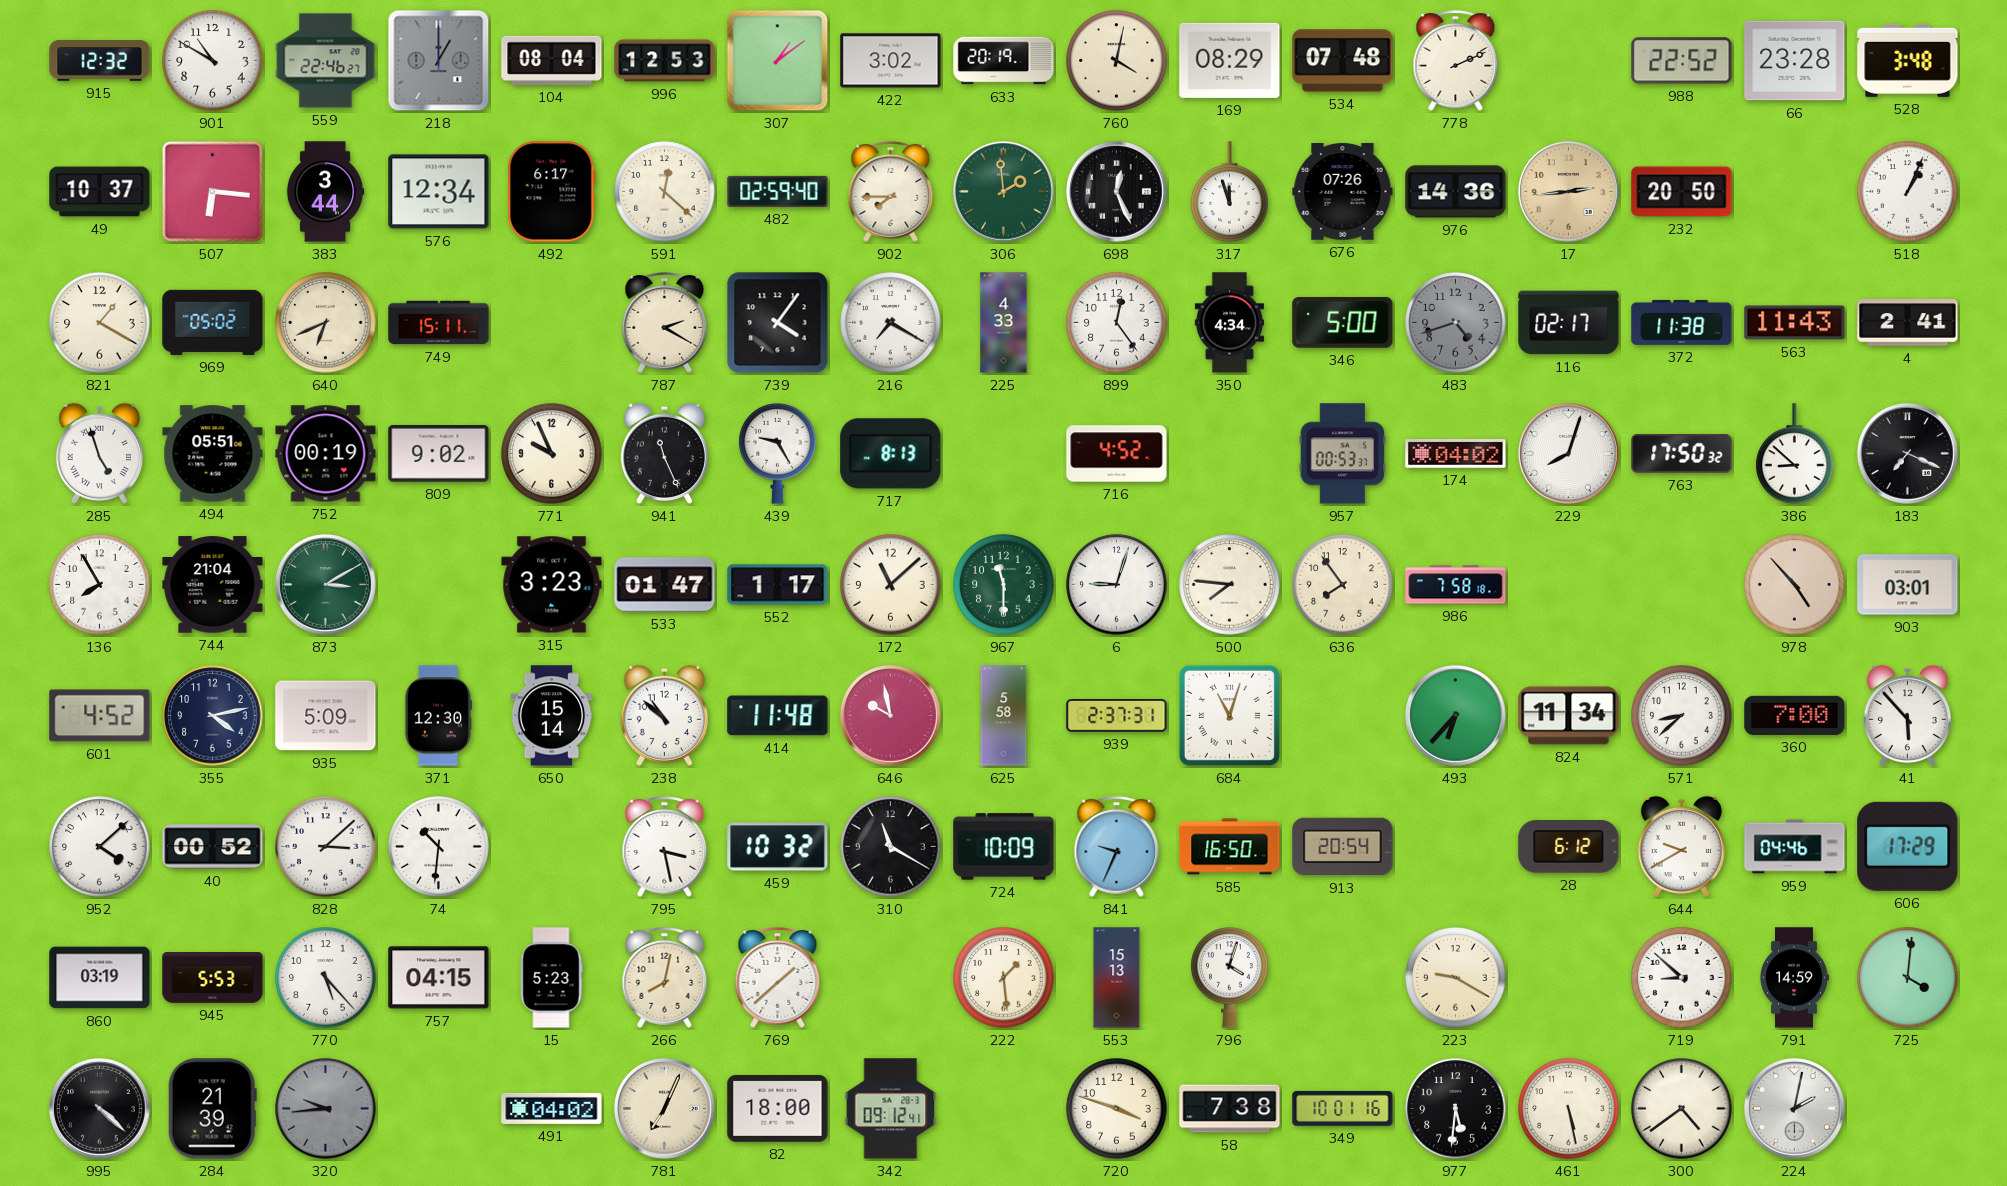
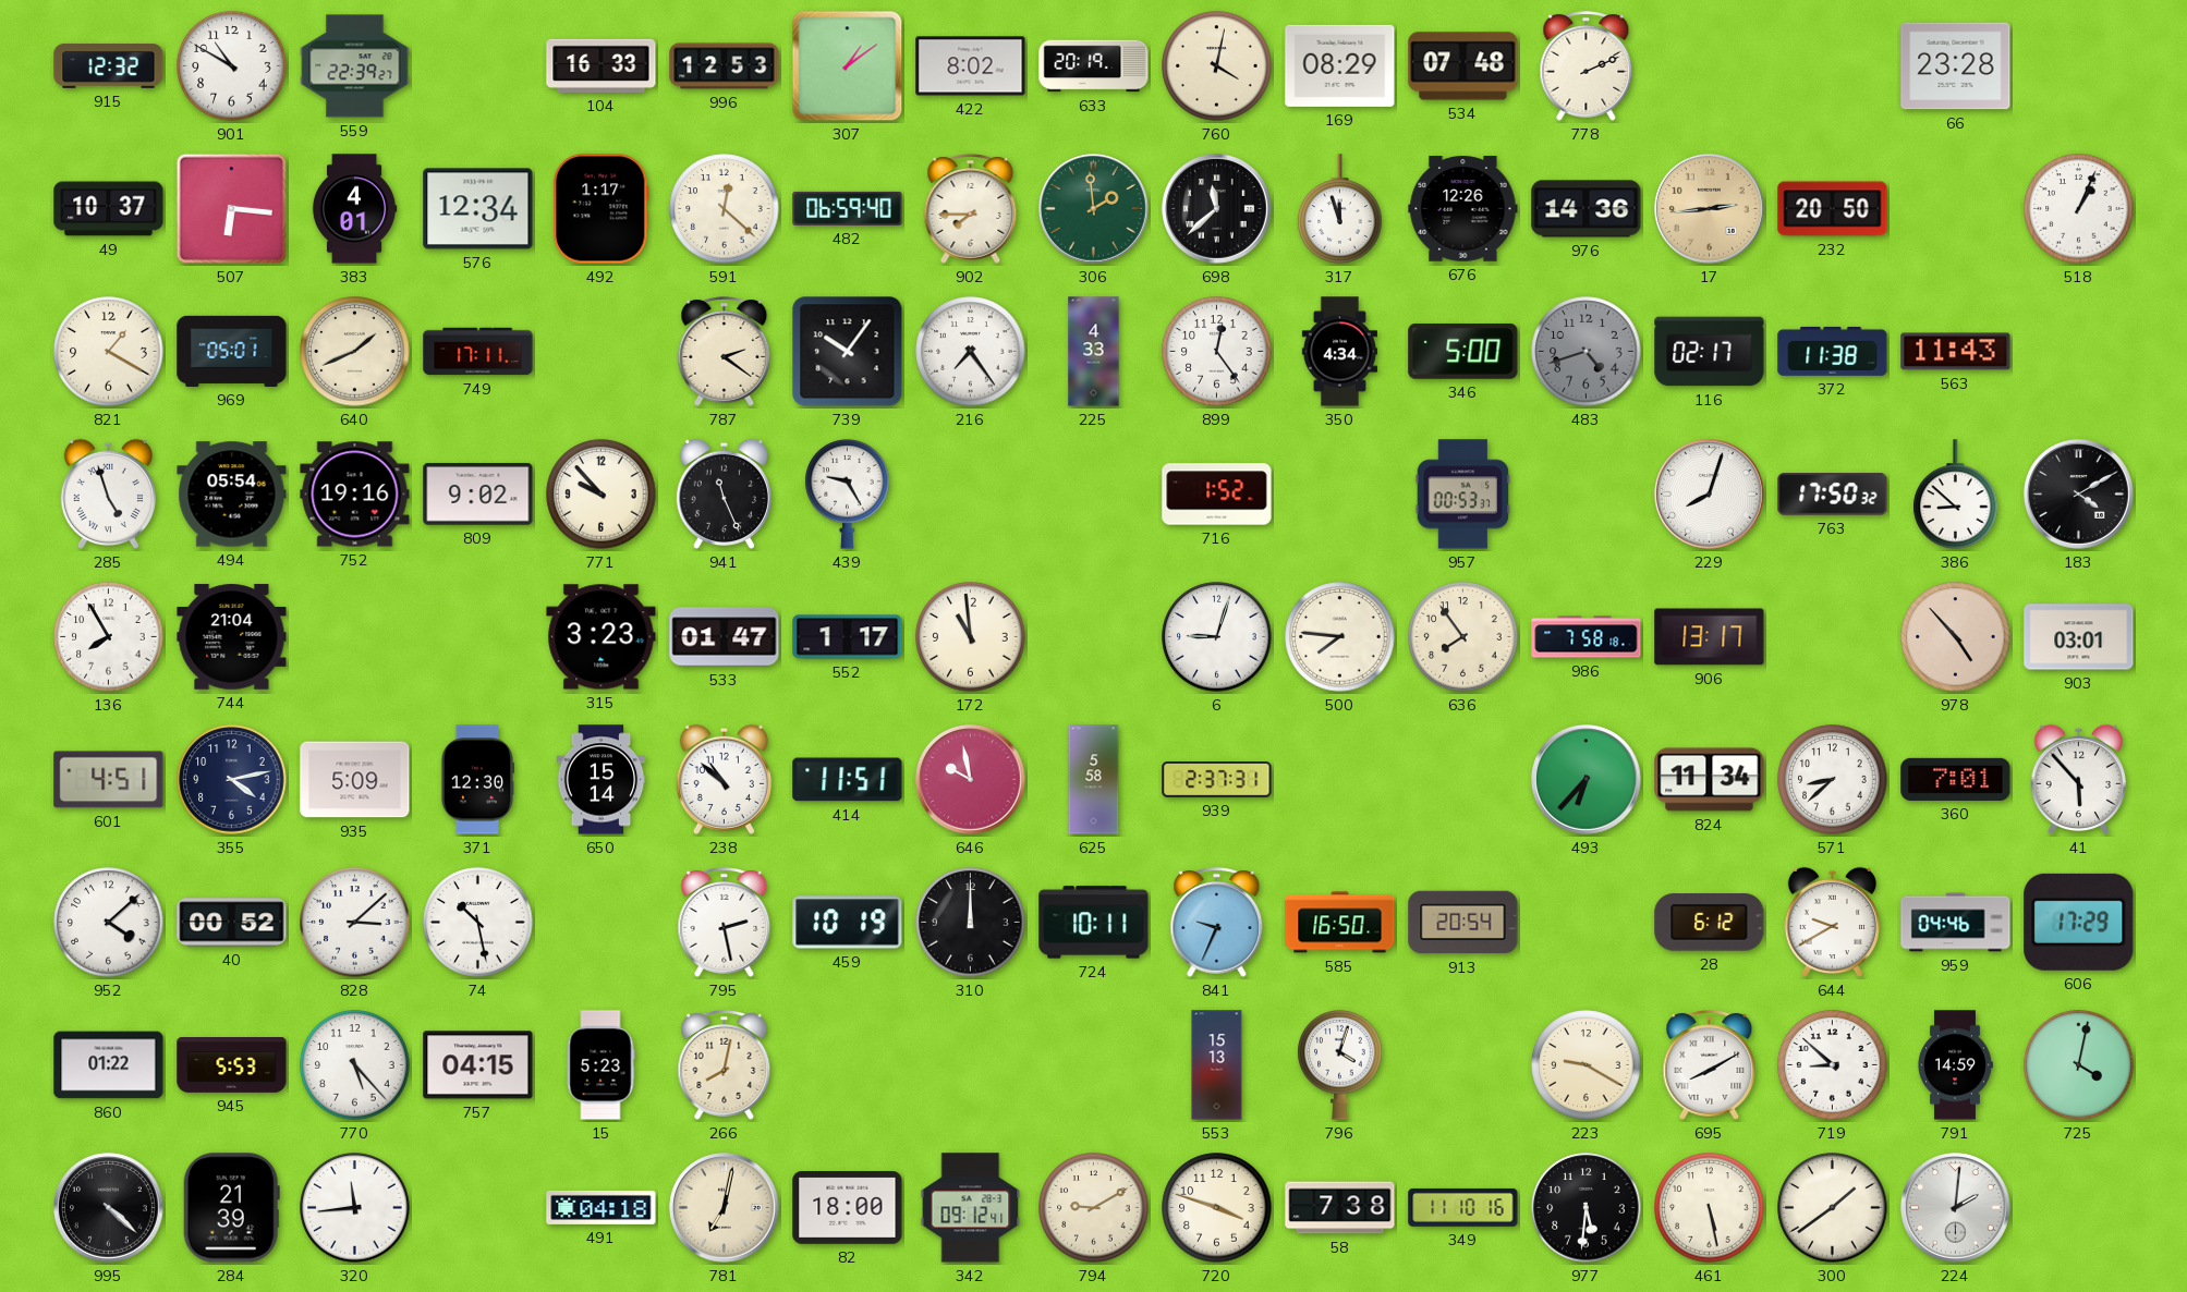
559: 22:46 -> 22:39
218: 1:00 -> none
104: 08:04 -> 16:33
422: 3:02 -> 8:02
988: 22:52 -> none
528: 3:48 -> none
383: 3:44 -> 4:01
492: 6:17 -> 1:17
482: 02:59 -> 06:59
698: 12:26 -> 11:38
676: 07:26 -> 12:26
969: 05:02 -> 05:01
640: 6:41 -> 1:41
749: 15:11 -> 17:11
787: 2:20 -> 2:21
739: 4:06 -> 10:06
216: 7:20 -> 7:24
4: 2:41 -> none
494: 05:51 -> 05:54
752: 00:19 -> 19:16
771: 9:56 -> 9:53
717: 8:13 -> none
716: 4:52 -> 1:52
174: 04:02 -> none
183: 7:19 -> 4:10
873: 3:10 -> none
172: 11:08 -> 10:59
967: 11:30 -> none
906: none -> 13:17
601: 4:52 -> 4:51
414: 11:48 -> 11:51
684: 11:03 -> none
360: 7:00 -> 7:01
74: 10:31 -> 10:28
795: 3:28 -> 2:28
459: 10:32 -> 10:19
310: 11:20 -> 12:00
724: 10:09 -> 10:11
860: 03:19 -> 01:22
769: 1:38 -> none
222: 1:29 -> none
695: none -> 8:10
725: 4:01 -> 4:02
320: 9:44 -> 11:44
320 dial: grey -> white
491: 04:02 -> 04:18
781: 7:04 -> 7:02
794: none -> 9:10
349: 10:01 -> 11:10
300: 4:39 -> 1:39
224: 2:02 -> 2:01
